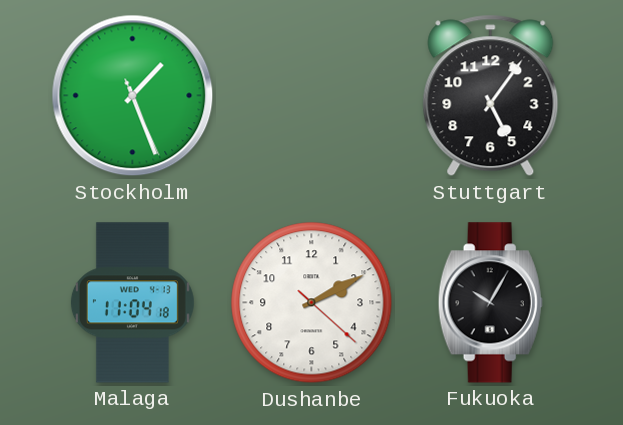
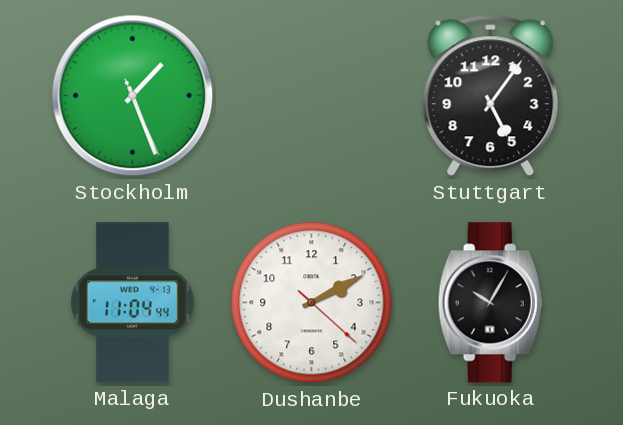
Malaga: 11:04:18 -> 11:04:44
